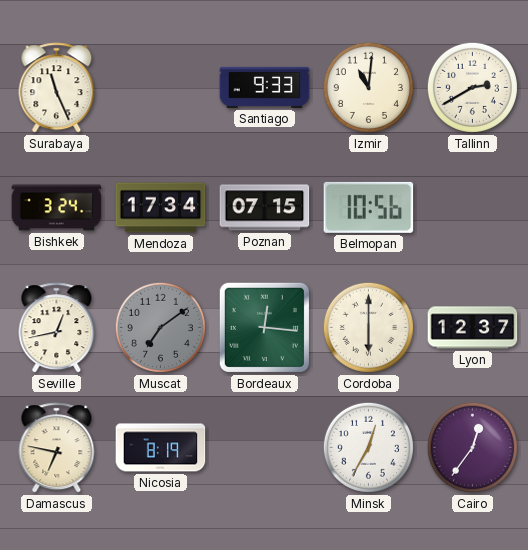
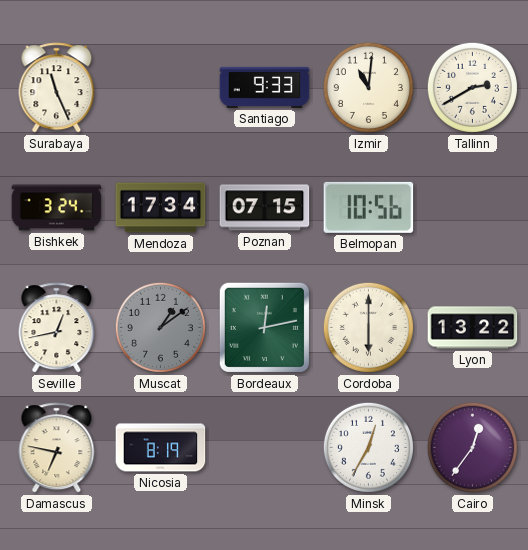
Muscat: 7:09 -> 1:09
Bordeaux: 12:16 -> 12:13
Lyon: 12:37 -> 13:22
